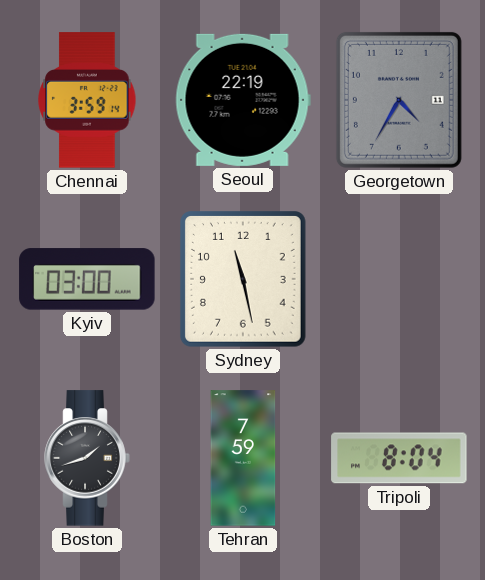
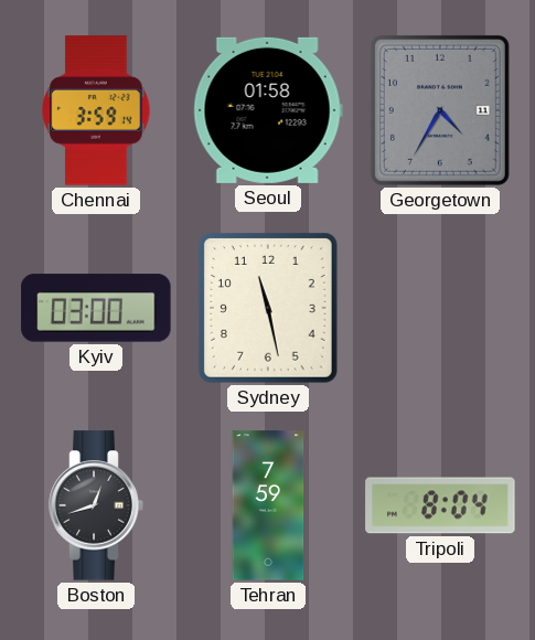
Seoul: 22:19 -> 01:58
Boston: 1:42 -> 12:42
